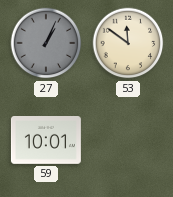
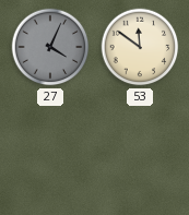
27: 1:04 -> 4:04
59: 10:01 -> none
